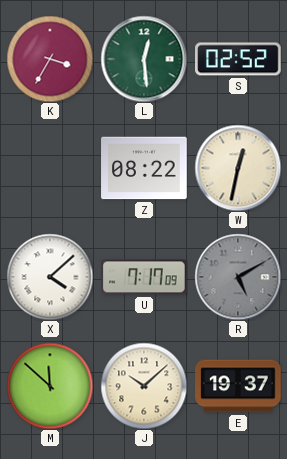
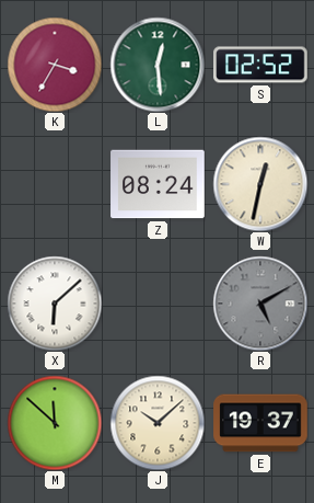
Z: 08:22 -> 08:24
X: 4:08 -> 6:08
U: 7:17 -> none
